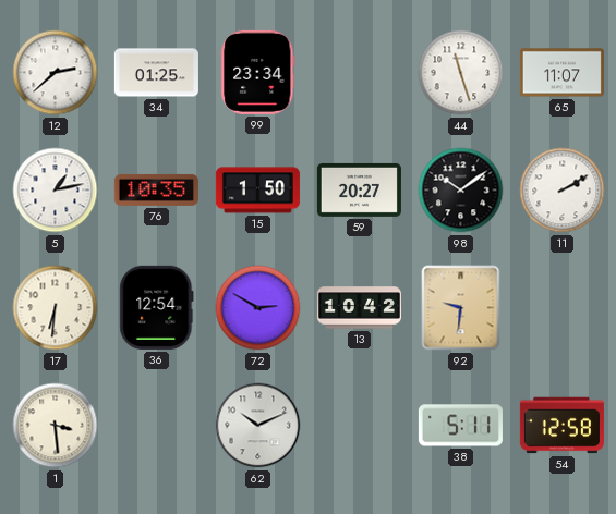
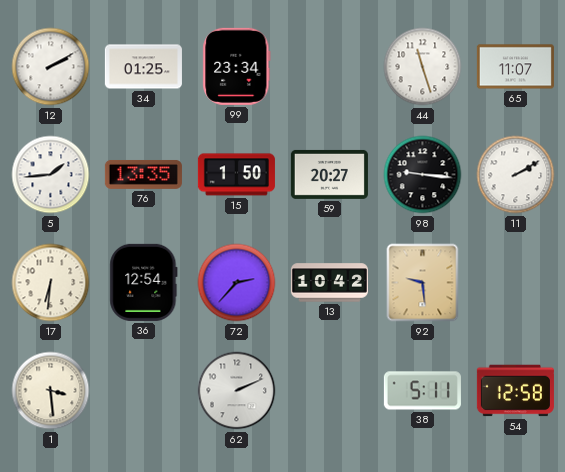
12: 2:38 -> 2:10
5: 1:13 -> 1:44
76: 10:35 -> 13:35
98: 10:09 -> 9:16
72: 2:50 -> 2:37
92: 9:31 -> 9:29
62: 10:11 -> 2:11
